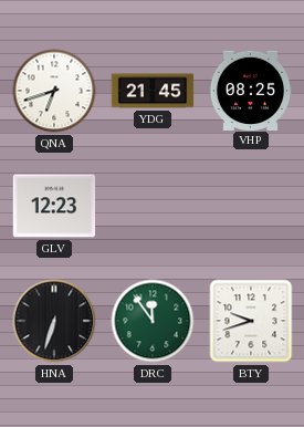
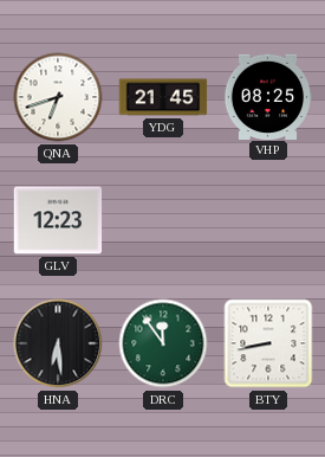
HNA: 6:33 -> 6:29
BTY: 9:42 -> 8:43
